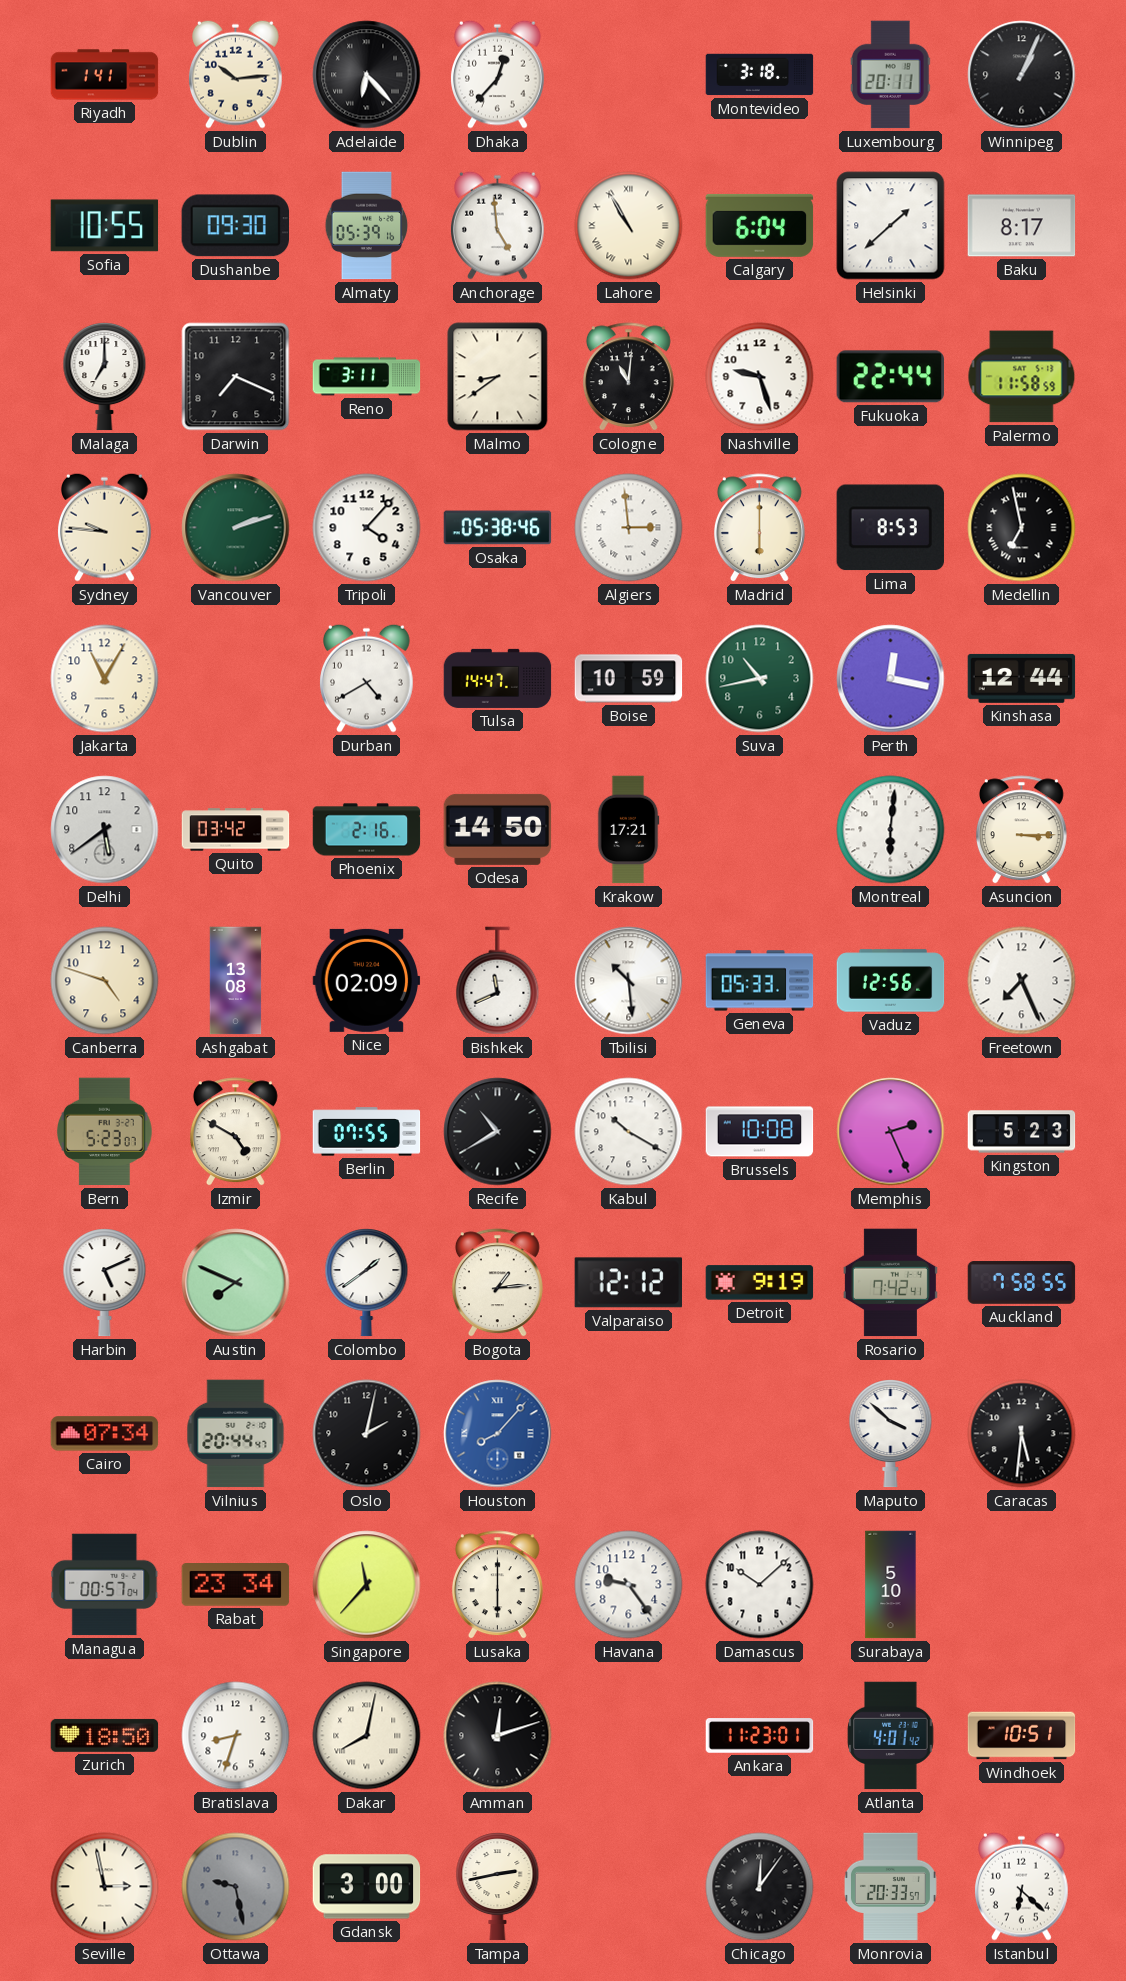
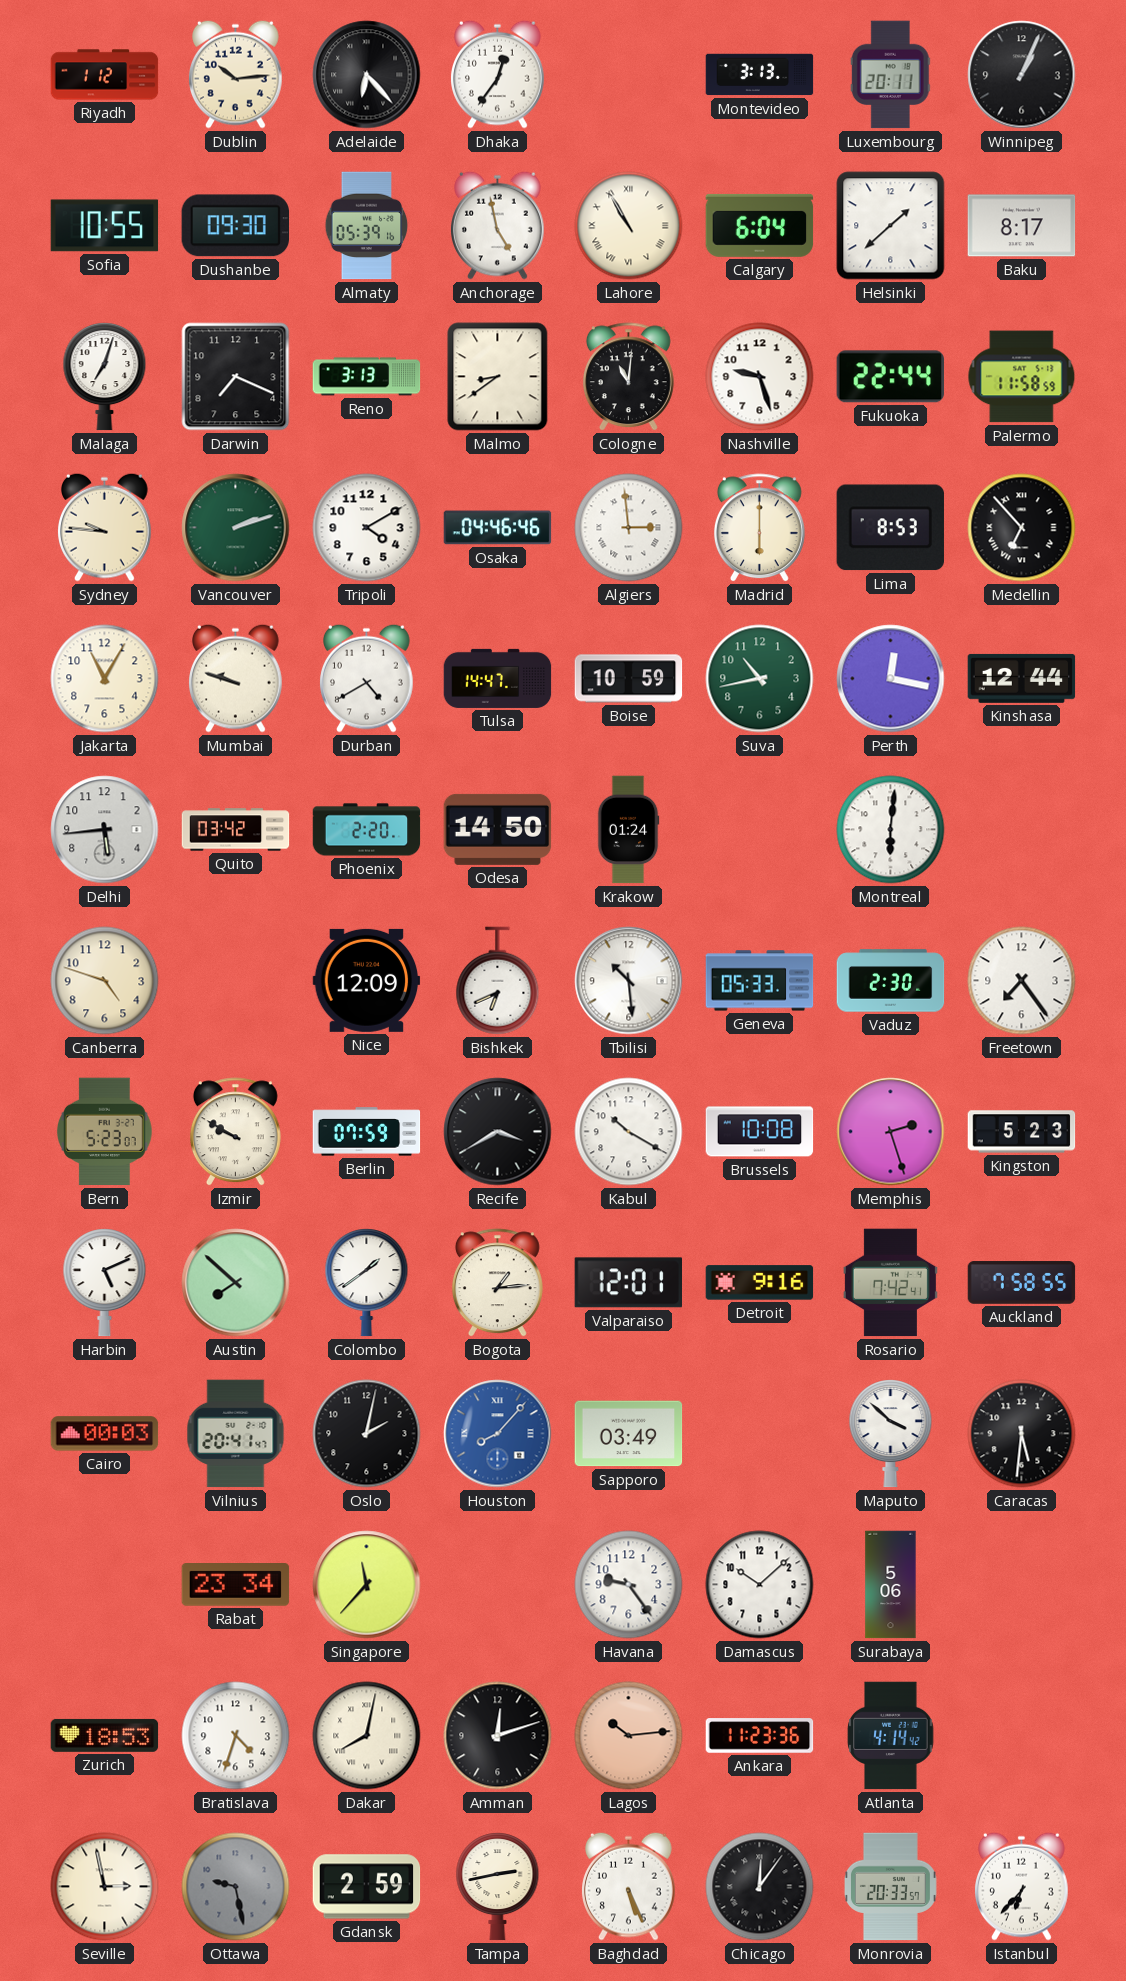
Riyadh: 1:41 -> 1:12
Dhaka: 12:37 -> 12:36
Montevideo: 3:18 -> 3:13
Anchorage: 4:59 -> 4:58
Malaga: 7:00 -> 7:03
Reno: 3:11 -> 3:13
Tripoli: 4:07 -> 4:10
Osaka: 05:38 -> 04:46
Medellin: 6:58 -> 6:53
Mumbai: none -> 9:48
Delhi: 5:39 -> 5:44
Phoenix: 2:16 -> 2:20
Krakow: 17:21 -> 01:24
Asuncion: 3:15 -> none
Ashgabat: 13:08 -> none
Nice: 02:09 -> 12:09
Bishkek: 11:41 -> 6:41
Vaduz: 12:56 -> 2:30
Freetown: 7:26 -> 7:24
Izmir: 4:50 -> 9:50
Berlin: 07:55 -> 07:59
Recife: 10:40 -> 3:40
Memphis: 2:26 -> 2:27
Austin: 7:49 -> 7:52
Valparaiso: 12:12 -> 12:01
Detroit: 9:19 -> 9:16
Cairo: 07:34 -> 00:03
Vilnius: 20:44 -> 20:41
Sapporo: none -> 03:49
Managua: 00:57 -> none
Lusaka: 6:00 -> none
Surabaya: 5:10 -> 5:06
Zurich: 18:50 -> 18:53
Bratislava: 8:33 -> 4:33
Lagos: none -> 10:14
Ankara: 11:23:01 -> 11:23:36
Atlanta: 4:01 -> 4:14
Windhoek: 10:51 -> none
Gdansk: 3:00 -> 2:59
Baghdad: none -> 5:26
Istanbul: 6:22 -> 6:37
